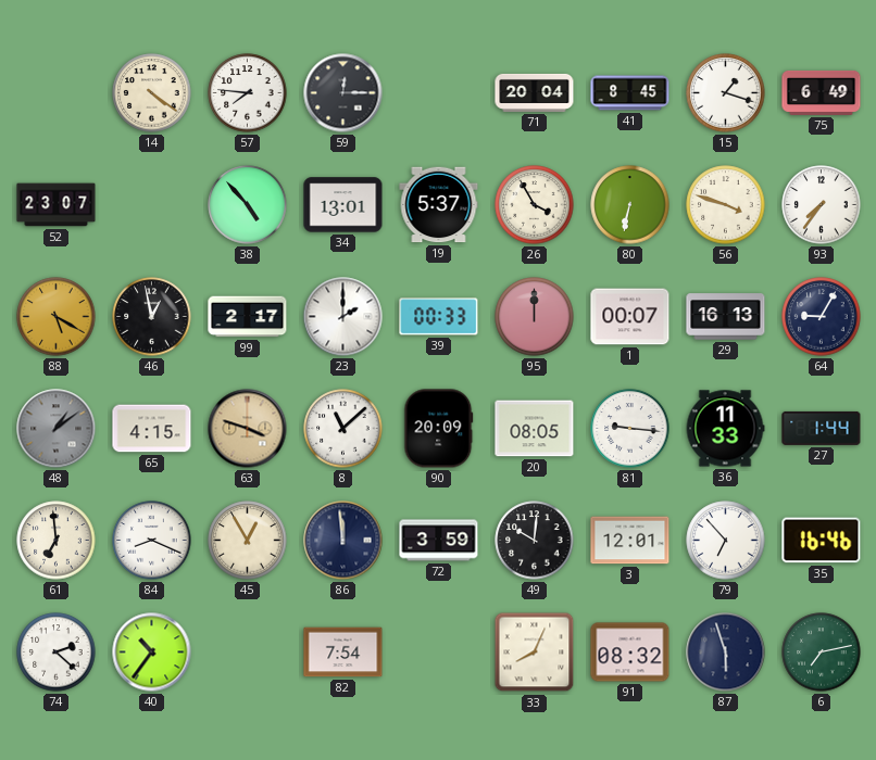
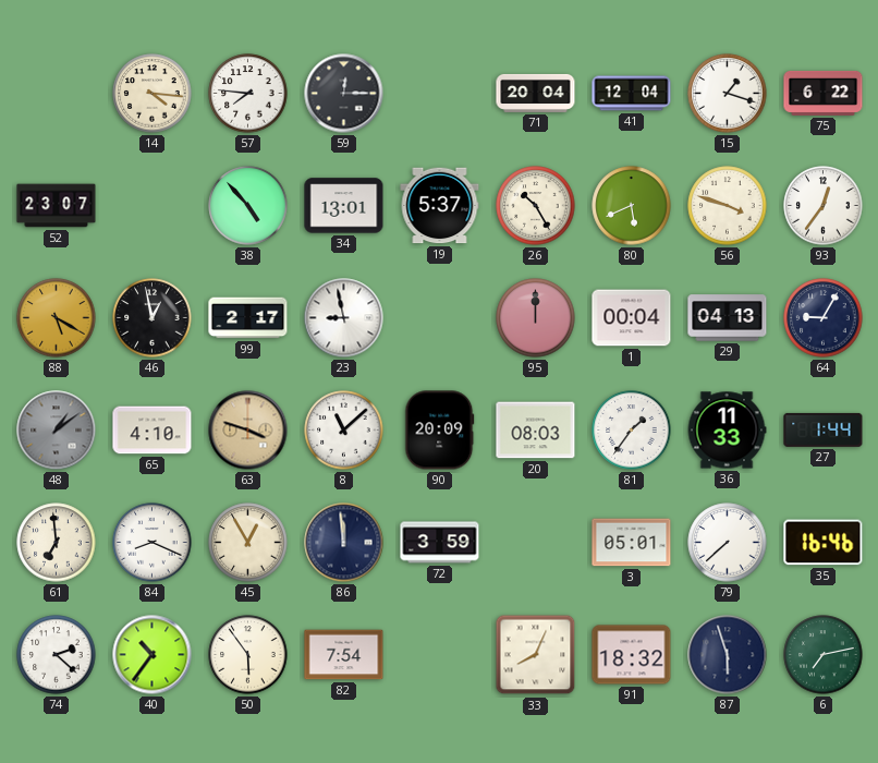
14: 4:21 -> 4:16
41: 8:45 -> 12:04
75: 6:49 -> 6:22
26: 3:55 -> 10:25
80: 6:32 -> 5:41
93: 7:36 -> 12:36
23: 2:00 -> 8:58
39: 00:33 -> none
1: 00:07 -> 00:04
29: 16:13 -> 04:13
65: 4:15 -> 4:10
20: 08:05 -> 08:03
81: 9:16 -> 1:36
49: 10:01 -> none
3: 12:01 -> 05:01
79: 6:53 -> 7:38
50: none -> 5:54
91: 08:32 -> 18:32
